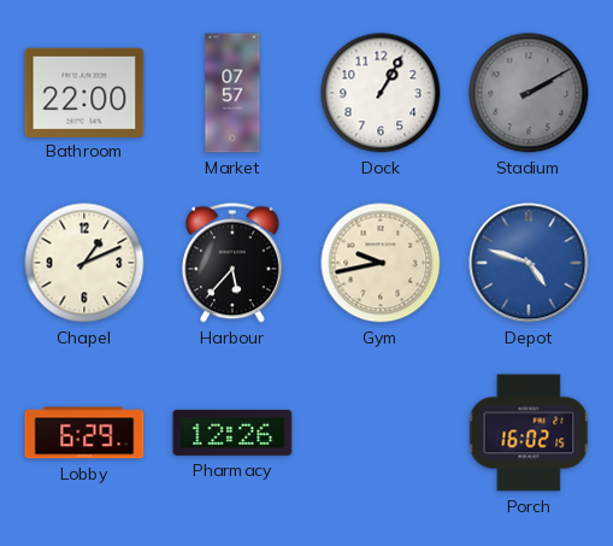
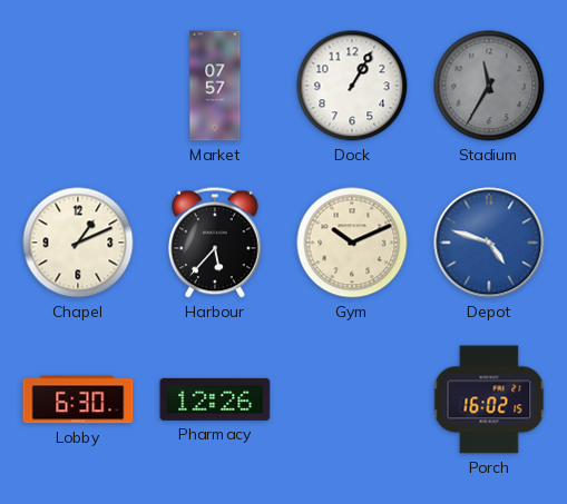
Bathroom: 22:00 -> none
Stadium: 2:10 -> 11:35
Gym: 9:43 -> 10:11
Lobby: 6:29 -> 6:30
